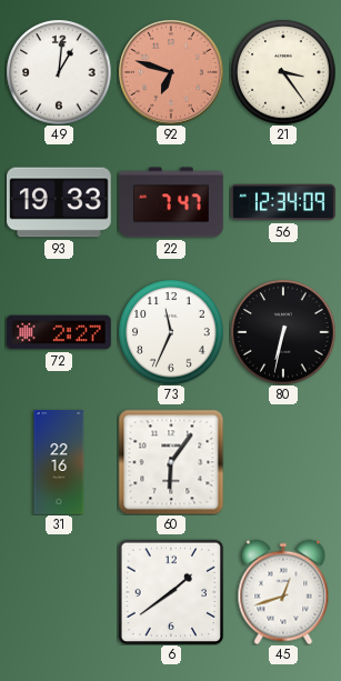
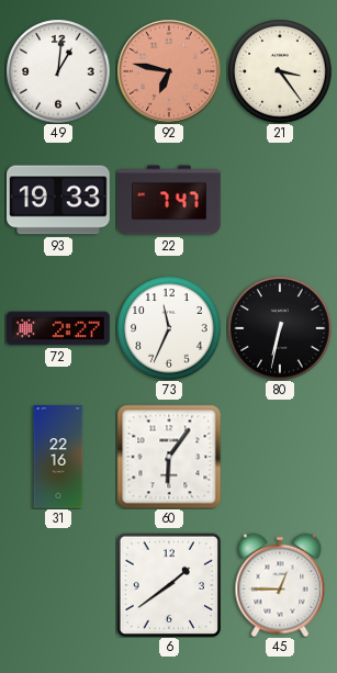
92: 6:48 -> 6:47
56: 12:34 -> none
45: 12:42 -> 12:45
